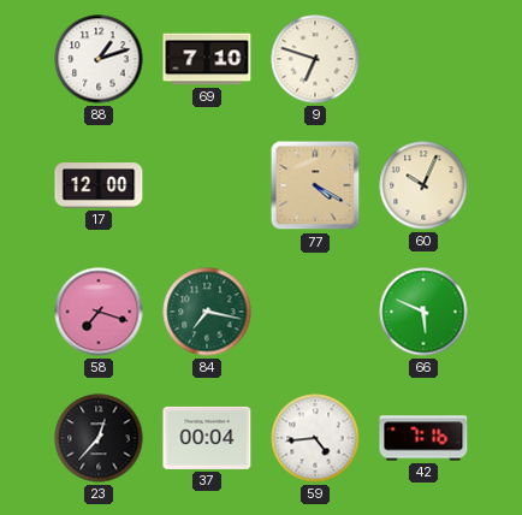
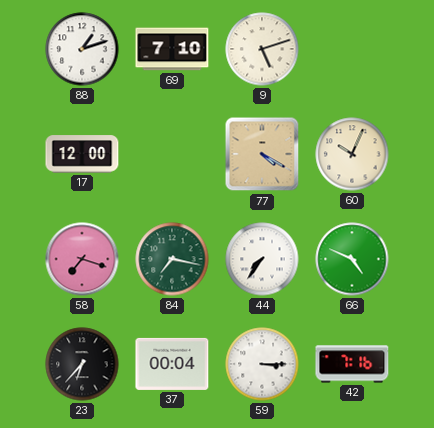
9: 6:48 -> 5:12
44: none -> 7:36
66: 5:49 -> 4:49
23: 12:37 -> 6:37
59: 4:44 -> 3:15
